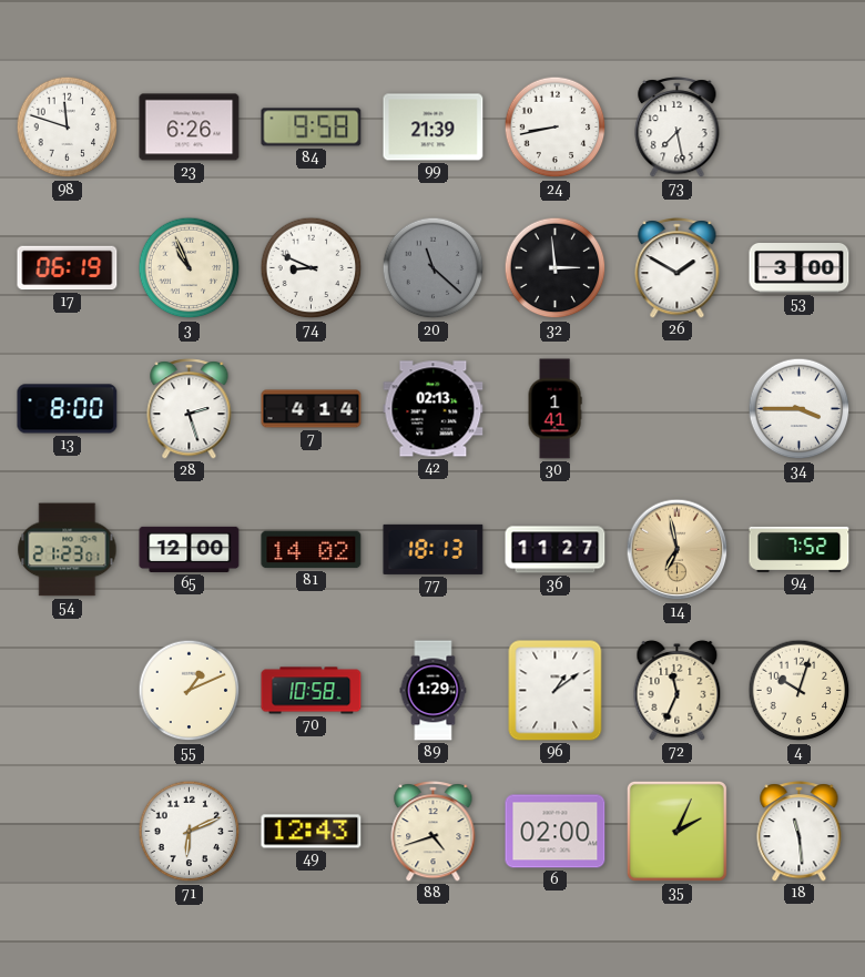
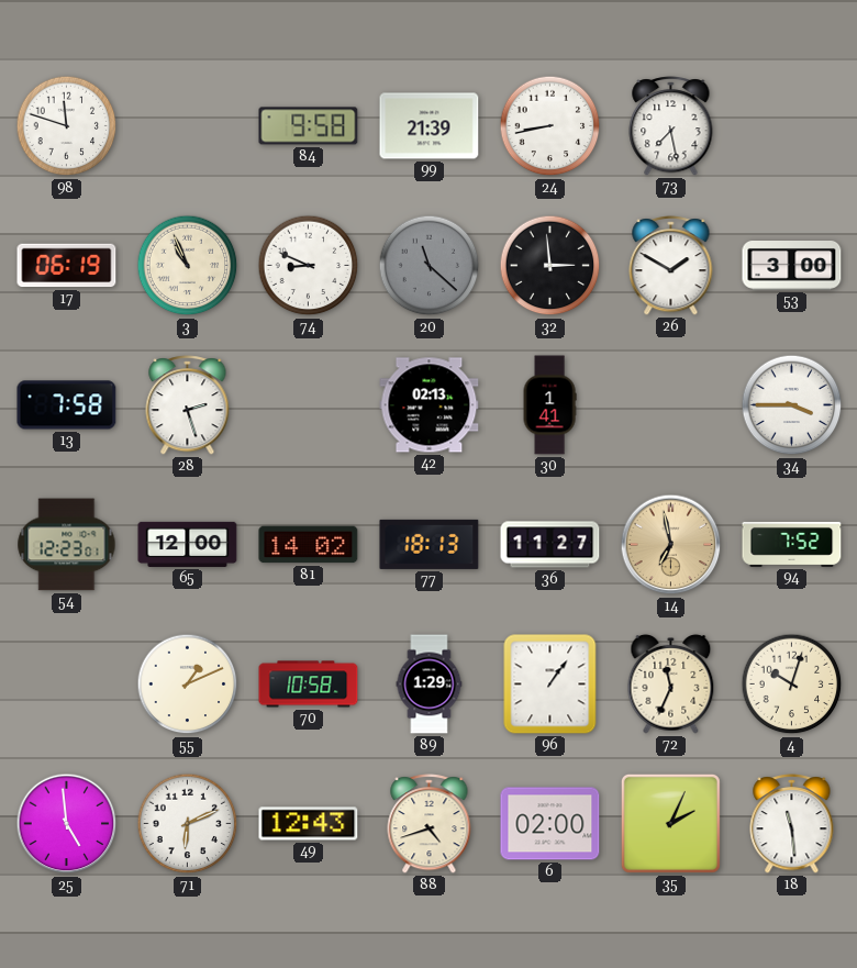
23: 6:26 -> none
13: 8:00 -> 7:58
7: 4:14 -> none
54: 21:23 -> 12:23
96: 1:09 -> 1:06
25: none -> 4:59
